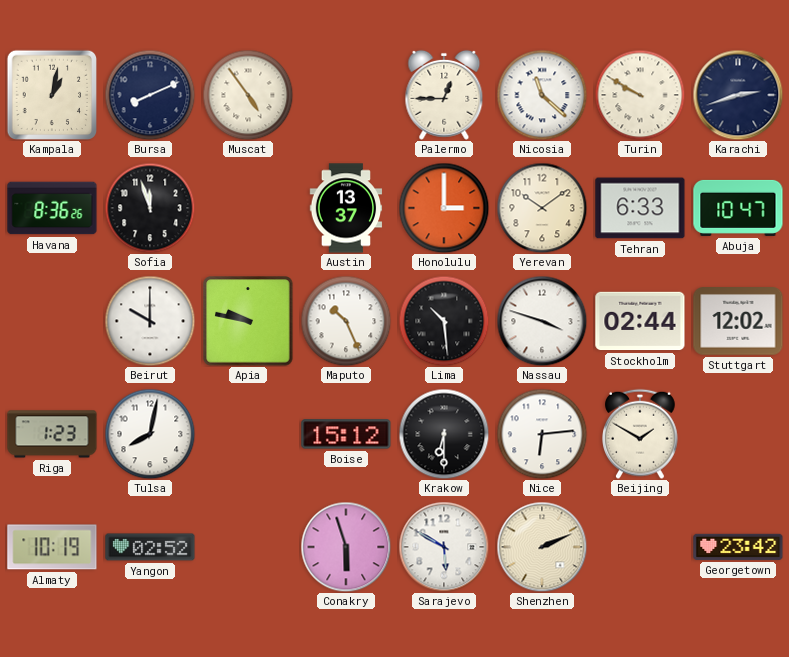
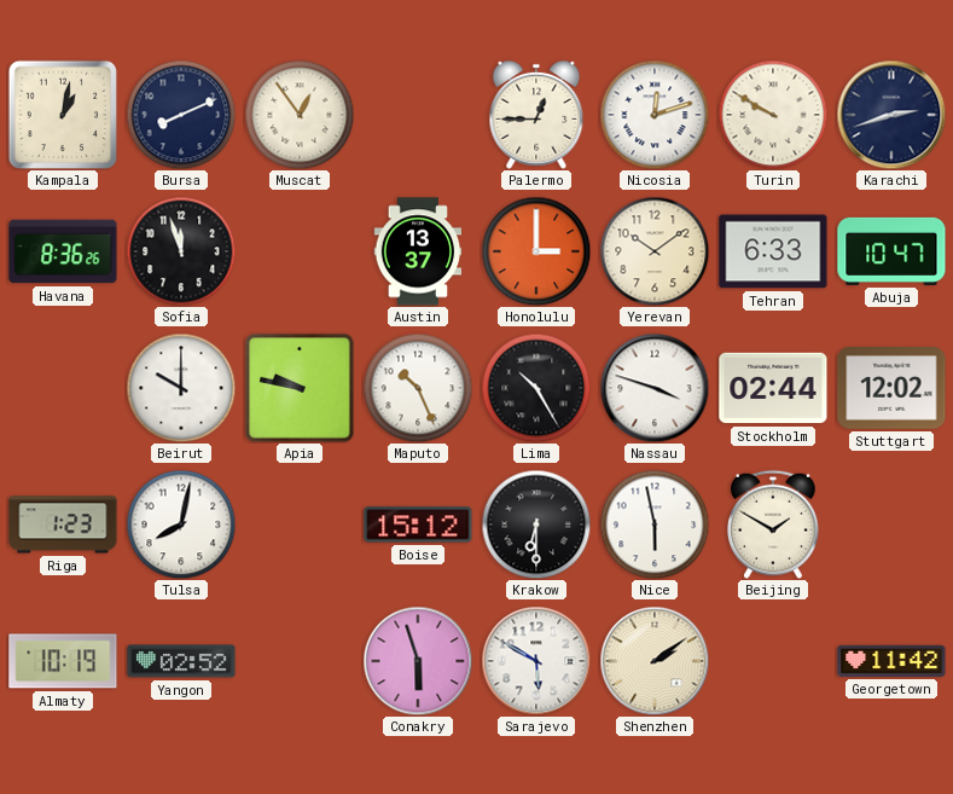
Muscat: 4:54 -> 12:54
Nicosia: 11:22 -> 12:12
Lima: 10:29 -> 10:25
Nice: 6:14 -> 5:58
Shenzhen: 2:11 -> 2:09
Georgetown: 23:42 -> 11:42
